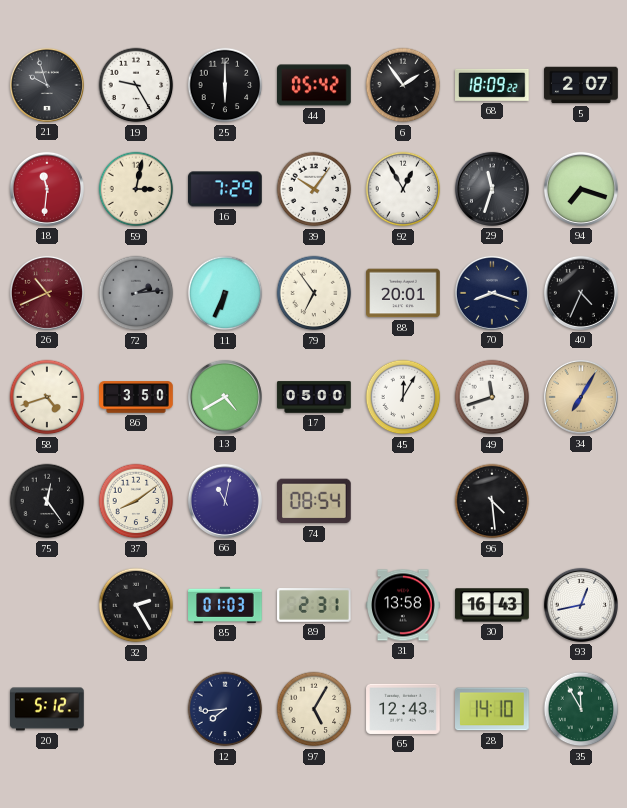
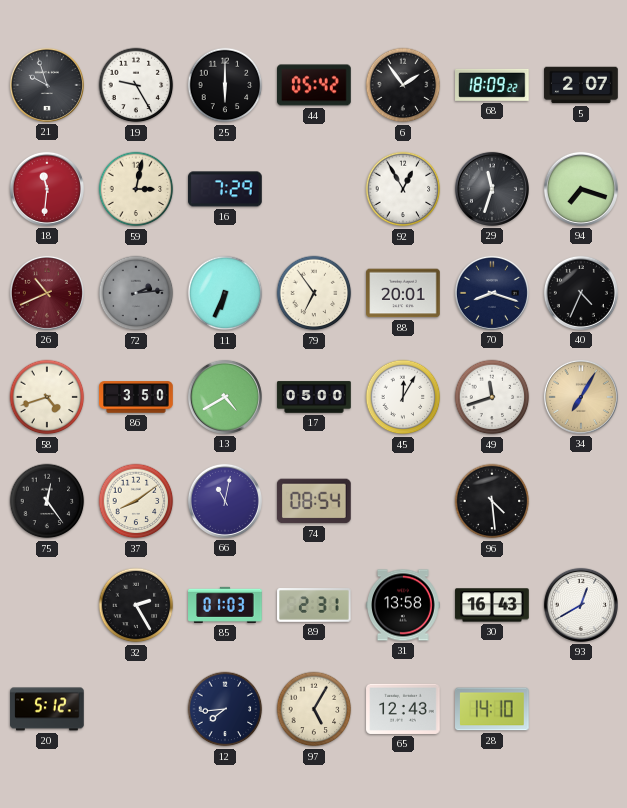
39: 10:06 -> none
93: 12:43 -> 12:40
35: 11:55 -> none
